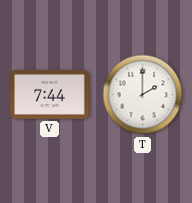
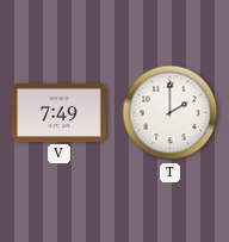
V: 7:44 -> 7:49
